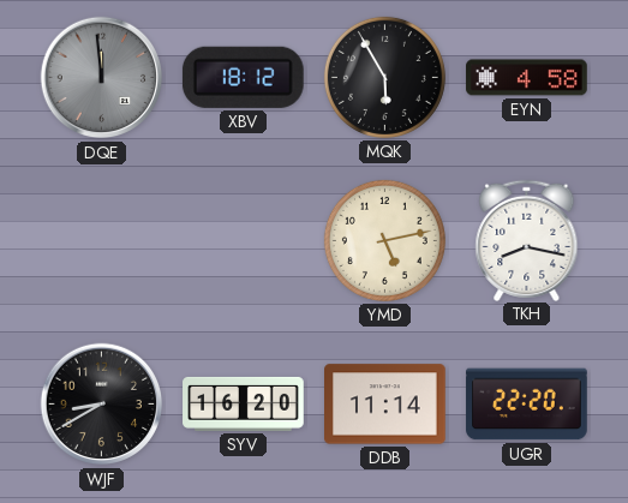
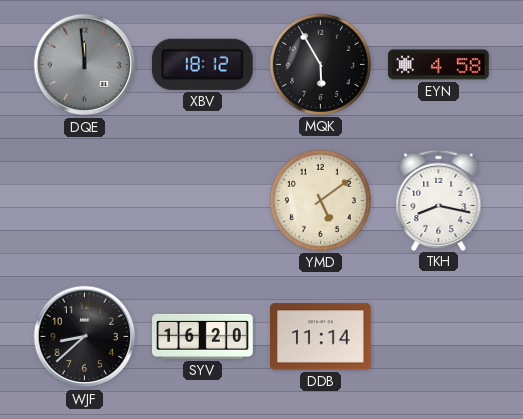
YMD: 5:13 -> 5:09
WJF: 8:40 -> 8:38
UGR: 22:20 -> none
